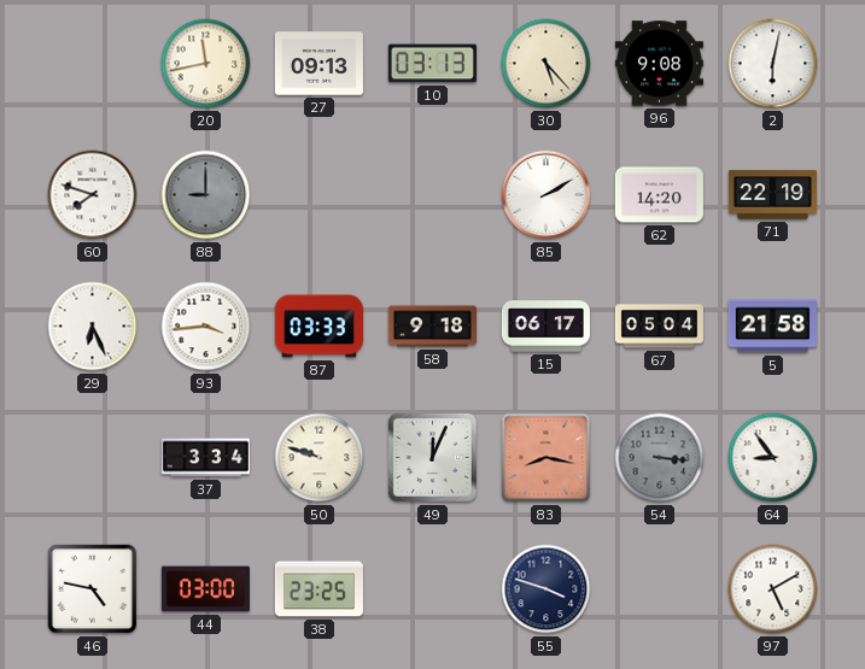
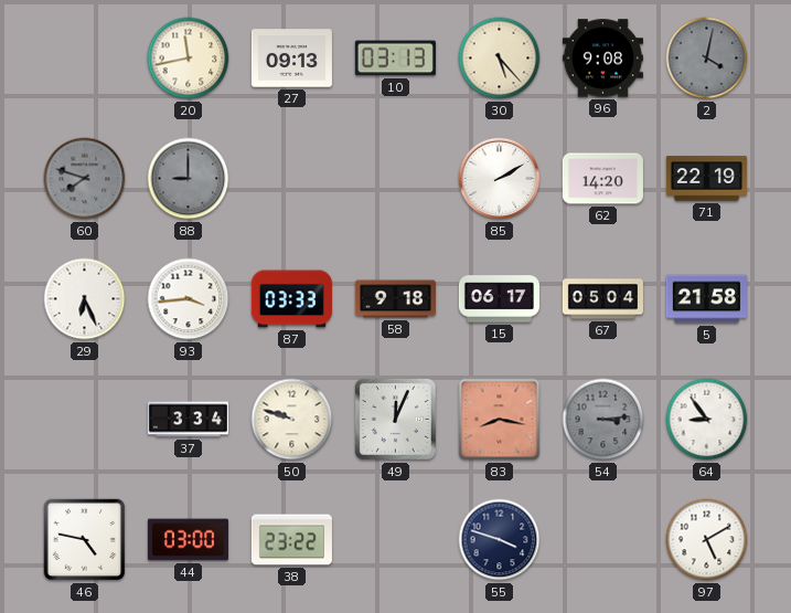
2: 6:02 -> 4:02
2 dial: white -> grey
60 dial: white -> grey
54: 3:16 -> 3:14
38: 23:25 -> 23:22
